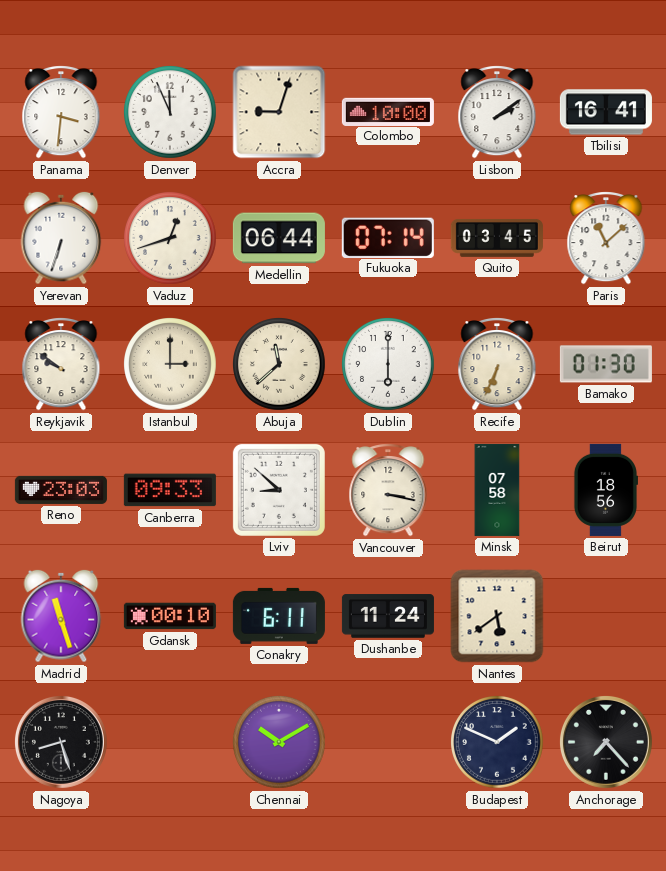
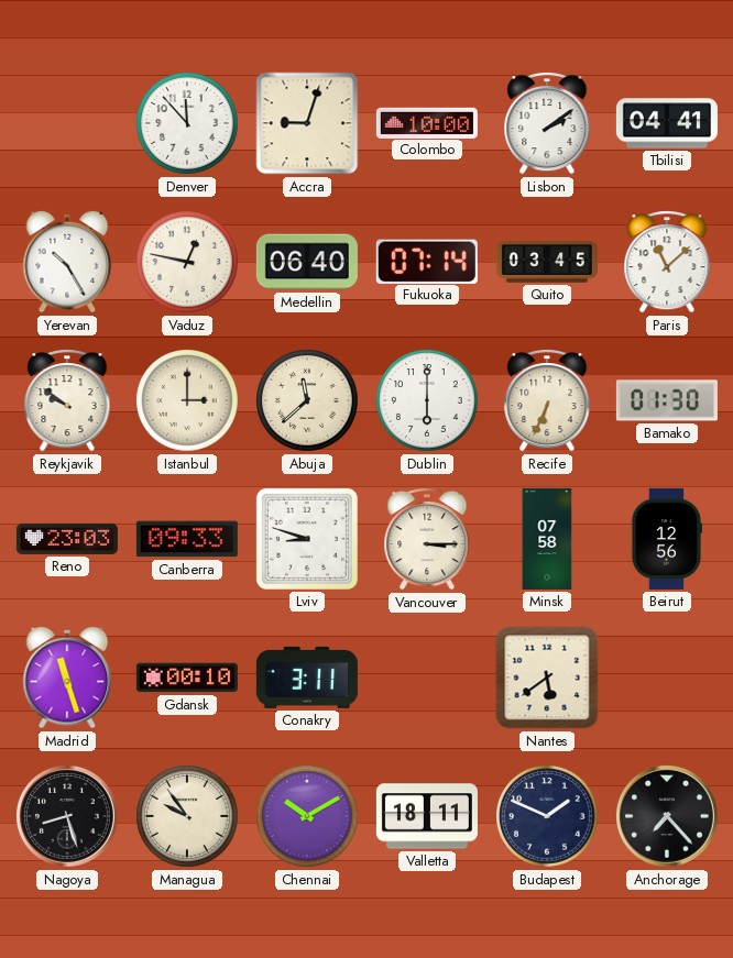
Panama: 3:31 -> none
Denver: 11:56 -> 11:53
Tbilisi: 16:41 -> 04:41
Yerevan: 6:33 -> 10:25
Vaduz: 12:42 -> 12:47
Medellin: 06:44 -> 06:40
Lviv: 8:52 -> 8:48
Vancouver: 3:17 -> 3:15
Beirut: 18:56 -> 12:56
Conakry: 6:11 -> 3:11
Dushanbe: 11:24 -> none
Managua: none -> 9:54
Valletta: none -> 18:11
